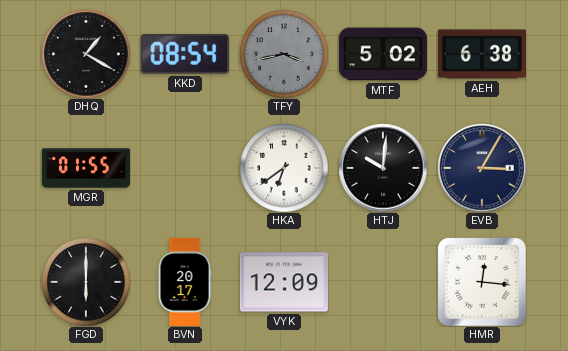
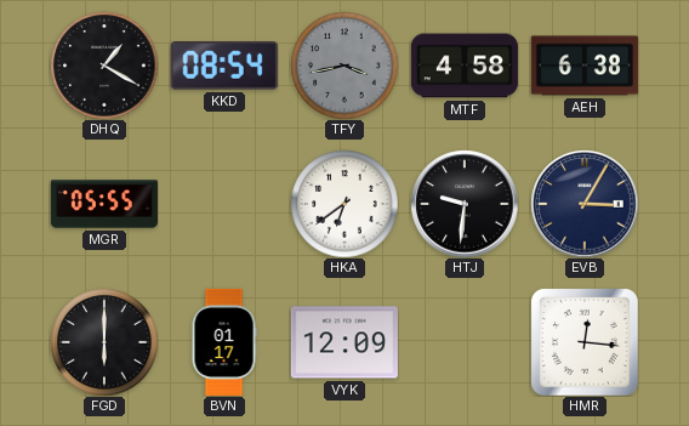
MTF: 5:02 -> 4:58
MGR: 01:55 -> 05:55
HTJ: 10:01 -> 9:31
BVN: 20:17 -> 01:17
